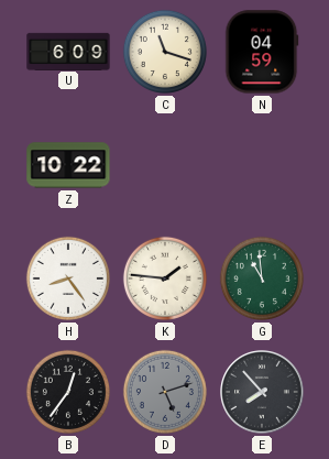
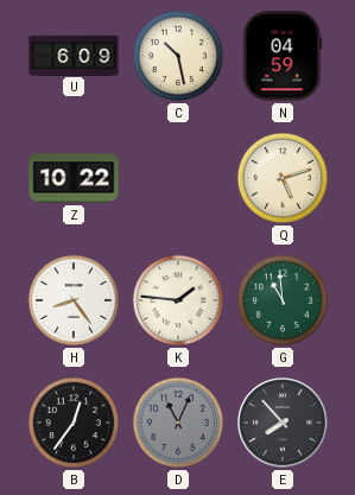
C: 11:18 -> 10:28
Q: none -> 5:12
D: 5:12 -> 11:04
